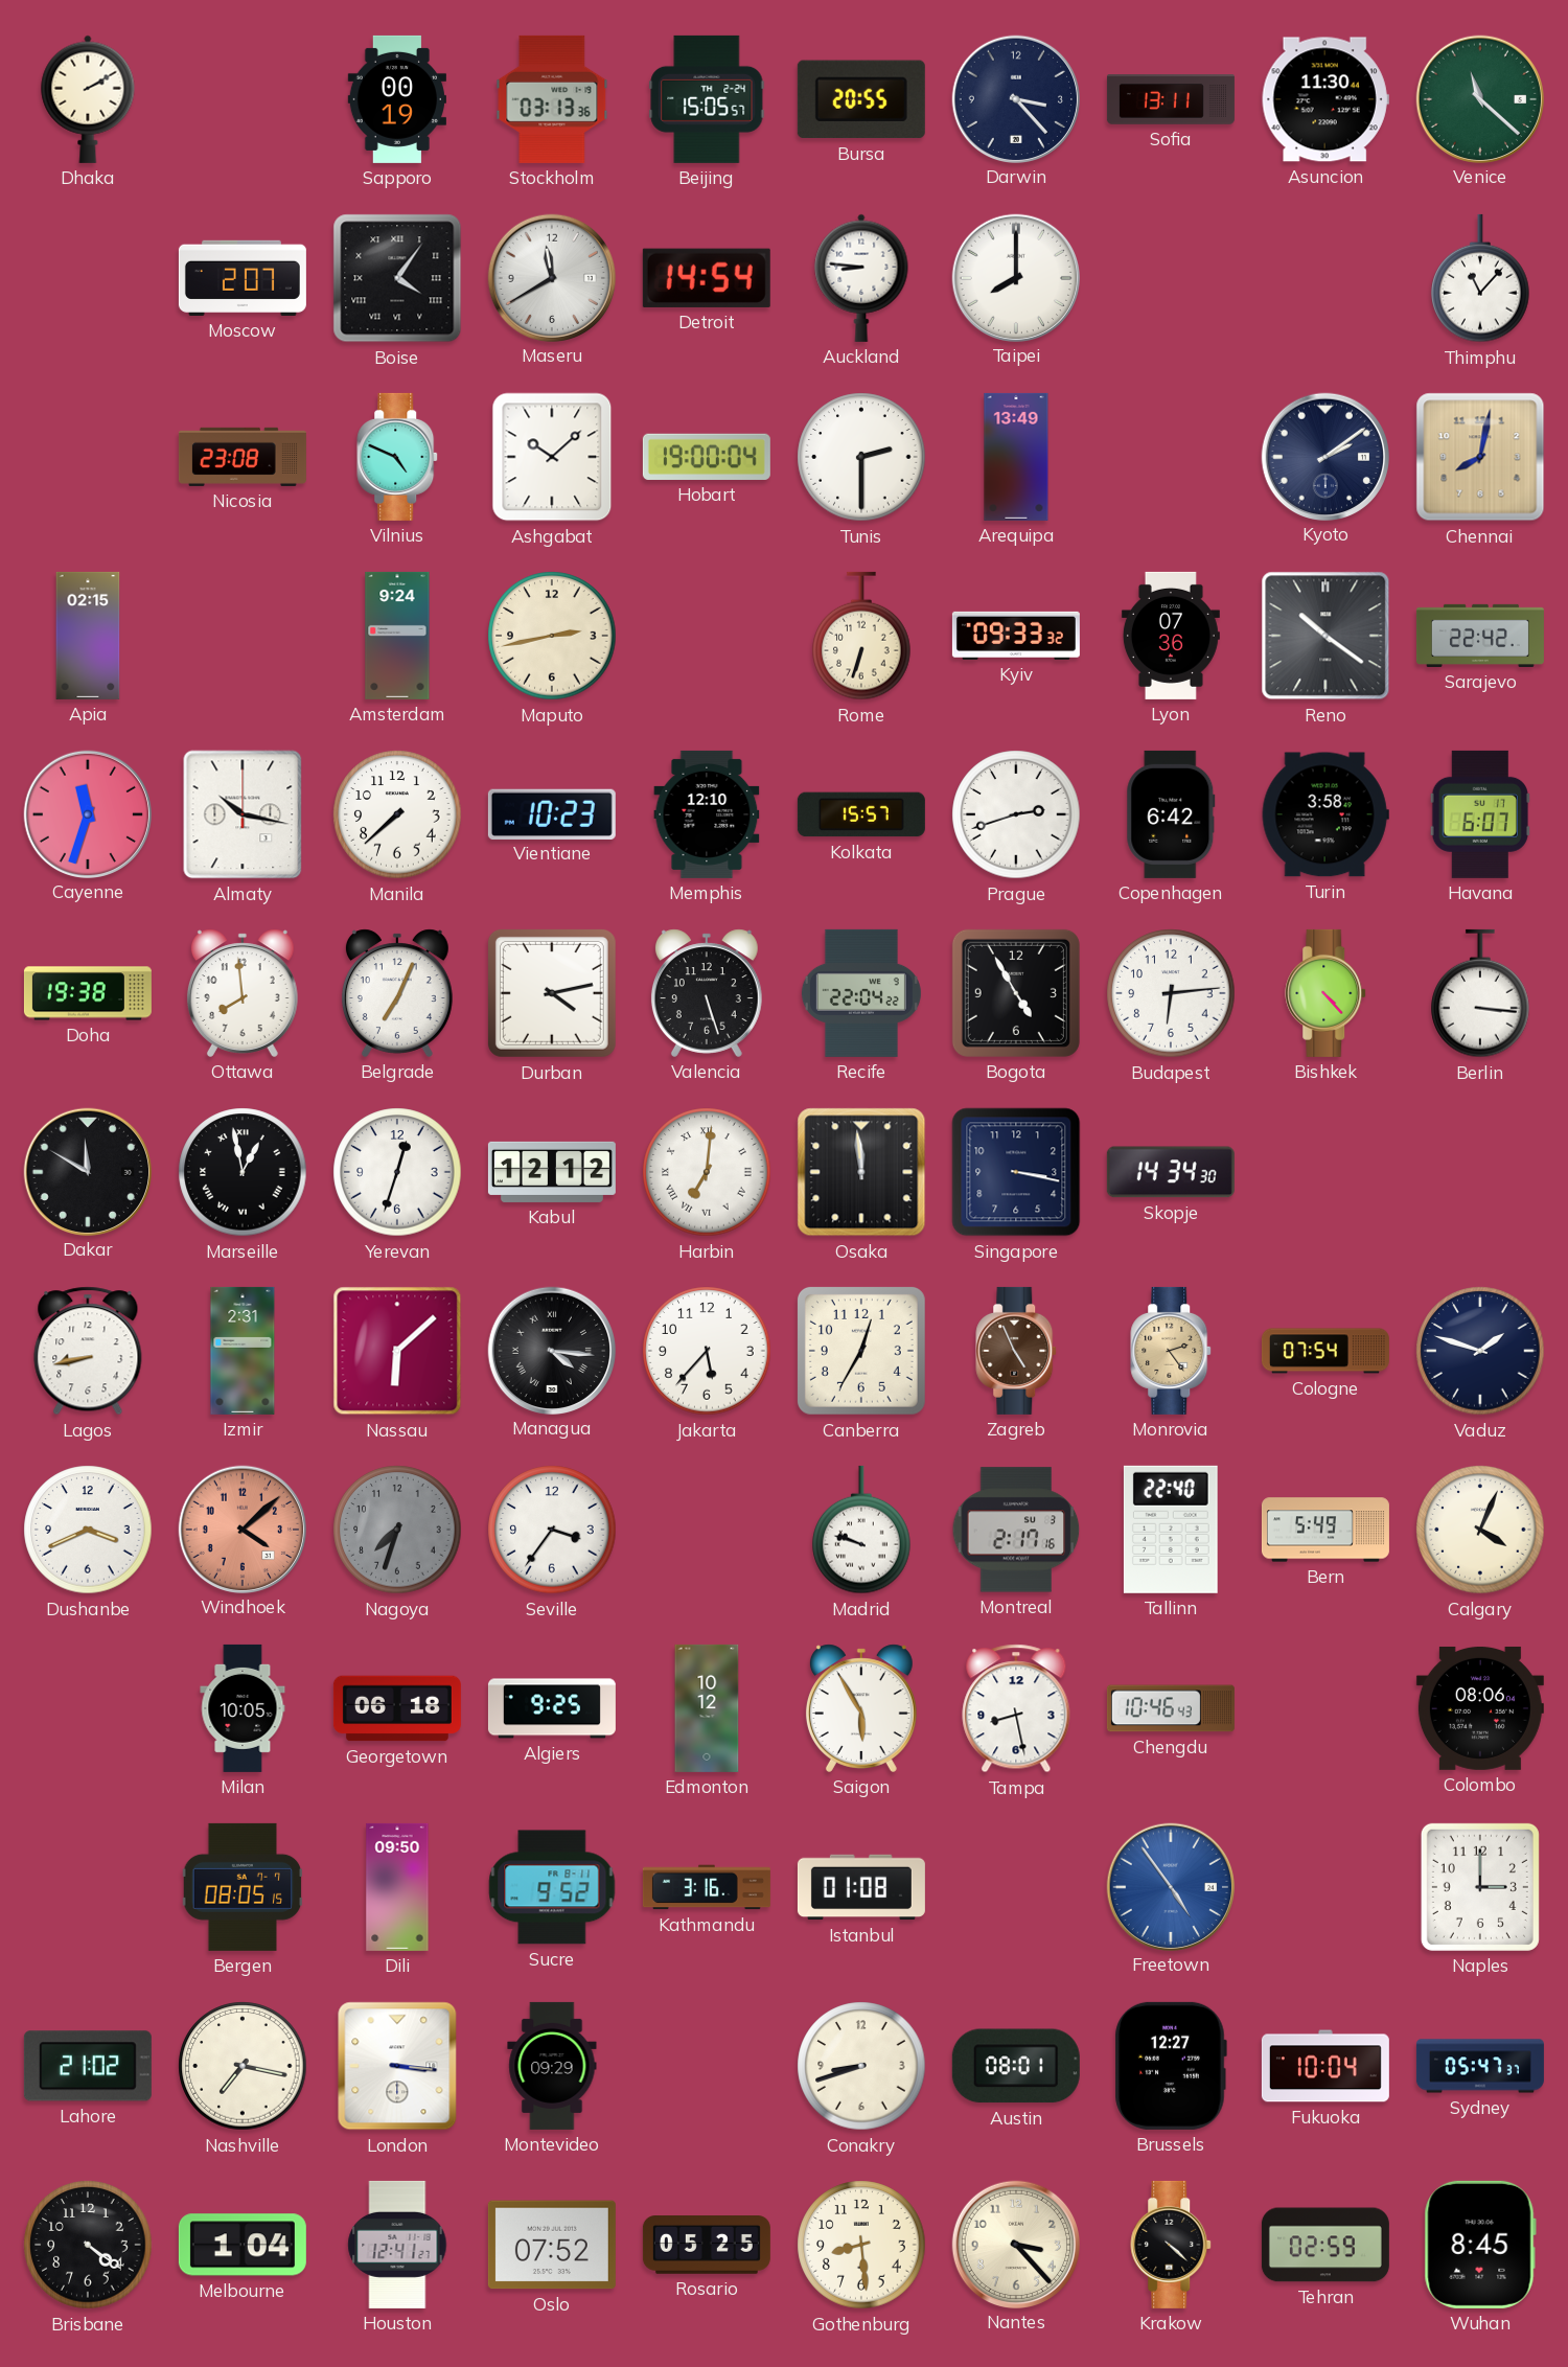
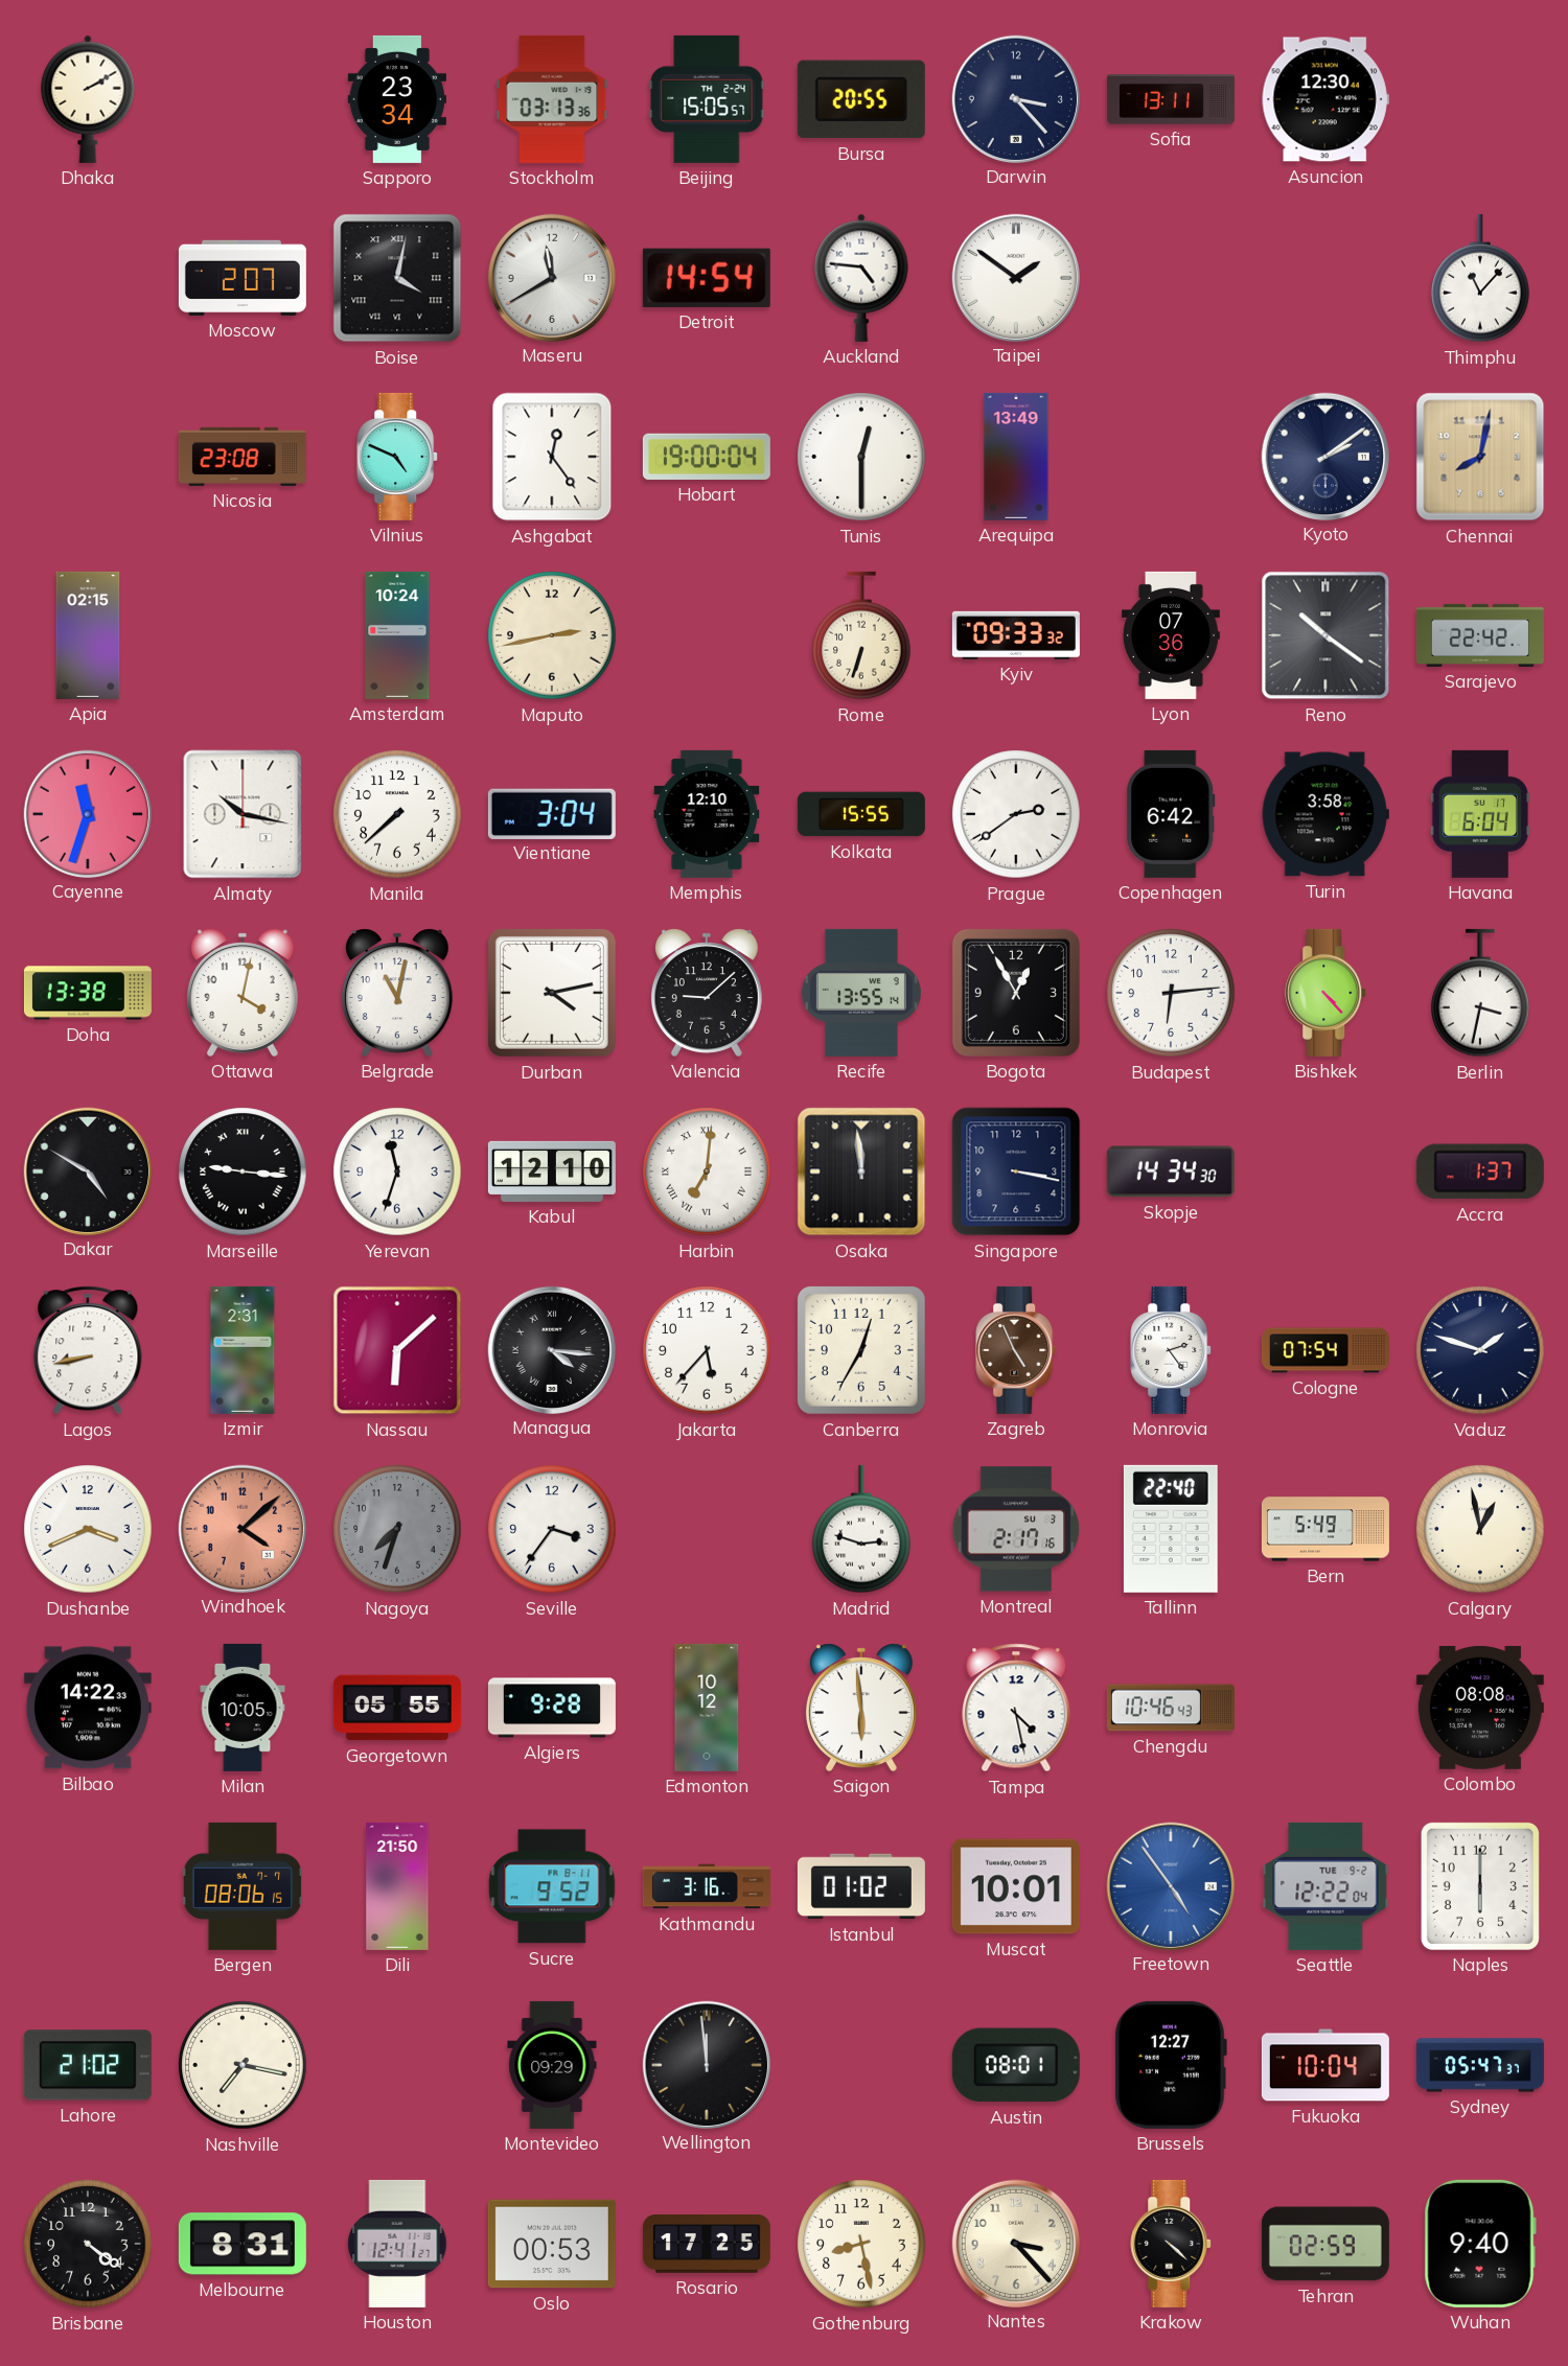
Sapporo: 00:19 -> 23:34
Asuncion: 11:30 -> 12:30
Venice: 11:22 -> none
Boise: 4:06 -> 4:02
Auckland: 8:46 -> 4:46
Taipei: 8:00 -> 1:51
Ashgabat: 10:08 -> 12:24
Tunis: 2:30 -> 12:30
Amsterdam: 9:24 -> 10:24
Vientiane: 10:23 -> 3:04
Kolkata: 15:57 -> 15:55
Prague: 2:42 -> 2:39
Havana: 6:07 -> 6:04
Doha: 19:38 -> 13:38
Ottawa: 7:59 -> 4:02
Belgrade: 7:04 -> 11:02
Valencia: 5:27 -> 9:08
Recife: 22:04 -> 13:55
Bogota: 4:55 -> 12:55
Berlin: 3:16 -> 3:32
Dakar: 11:50 -> 4:50
Marseille: 12:58 -> 9:16
Yerevan: 12:33 -> 11:33
Kabul: 12:12 -> 12:10
Accra: none -> 1:37
Monrovia dial: champagne -> white
Madrid: 9:48 -> 2:48
Calgary: 4:04 -> 12:58
Bilbao: none -> 14:22
Georgetown: 06:18 -> 05:55
Algiers: 9:25 -> 9:28
Saigon: 5:55 -> 5:59
Tampa: 8:28 -> 4:28
Colombo: 08:06 -> 08:08
Bergen: 08:05 -> 08:06
Dili: 09:50 -> 21:50
Istanbul: 01:08 -> 01:02
Muscat: none -> 10:01
Seattle: none -> 12:22
Naples: 3:00 -> 6:00
London: 3:16 -> none
Wellington: none -> 11:59
Conakry: 8:42 -> none
Melbourne: 1:04 -> 8:31
Oslo: 07:52 -> 00:53
Rosario: 05:25 -> 17:25
Gothenburg: 8:29 -> 8:28
Wuhan: 8:45 -> 9:40
